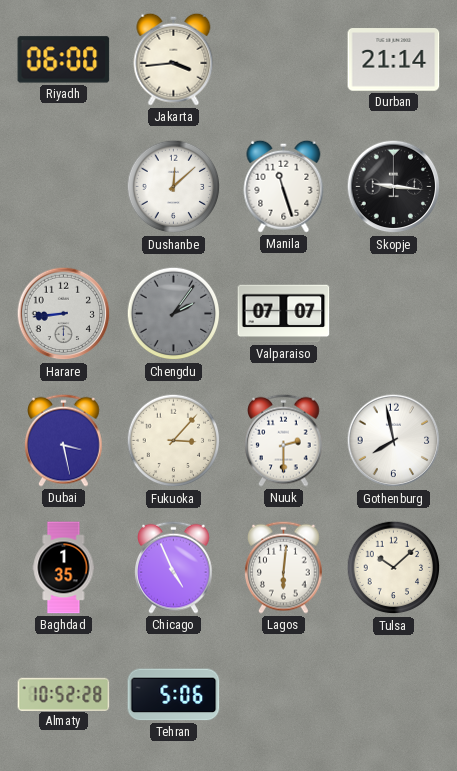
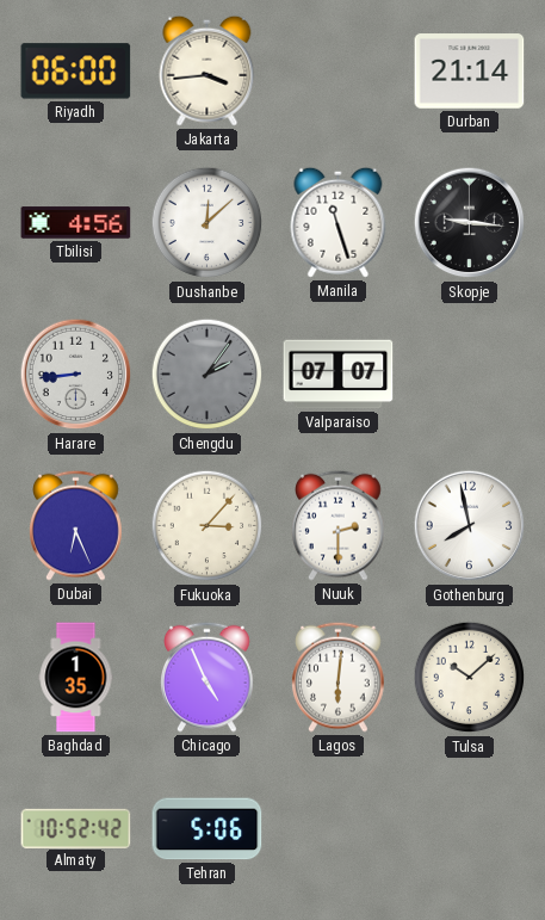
Tbilisi: none -> 4:56
Dubai: 3:28 -> 6:26
Almaty: 10:52:28 -> 10:52:42
